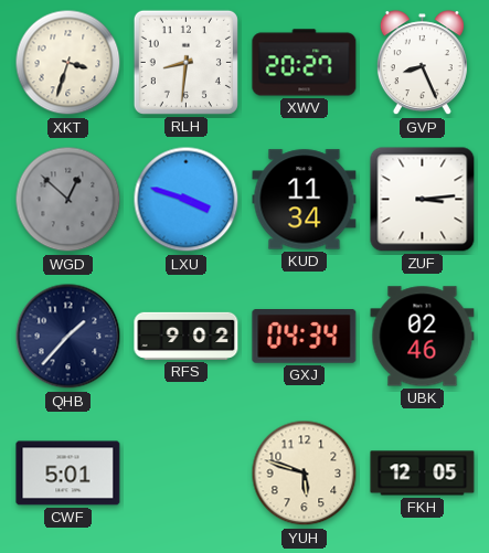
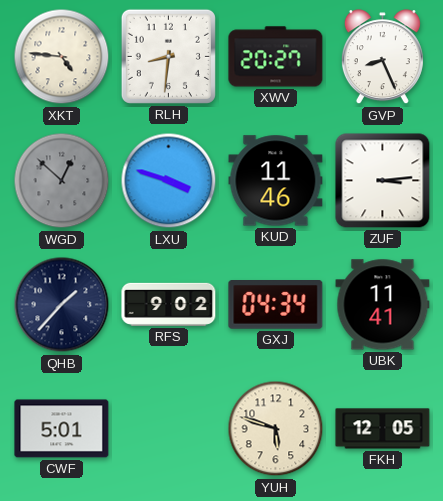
XKT: 3:33 -> 4:46
KUD: 11:34 -> 11:46
UBK: 02:46 -> 11:41
